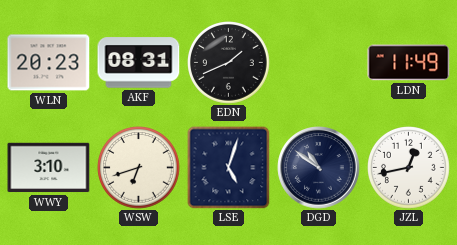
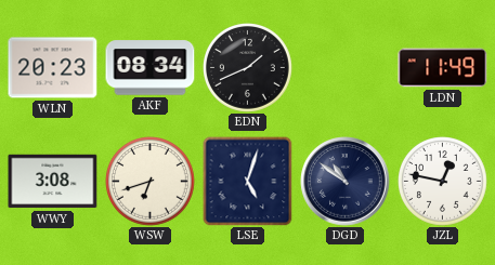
AKF: 08:31 -> 08:34
WWY: 3:10 -> 3:08
JZL: 12:43 -> 12:47
